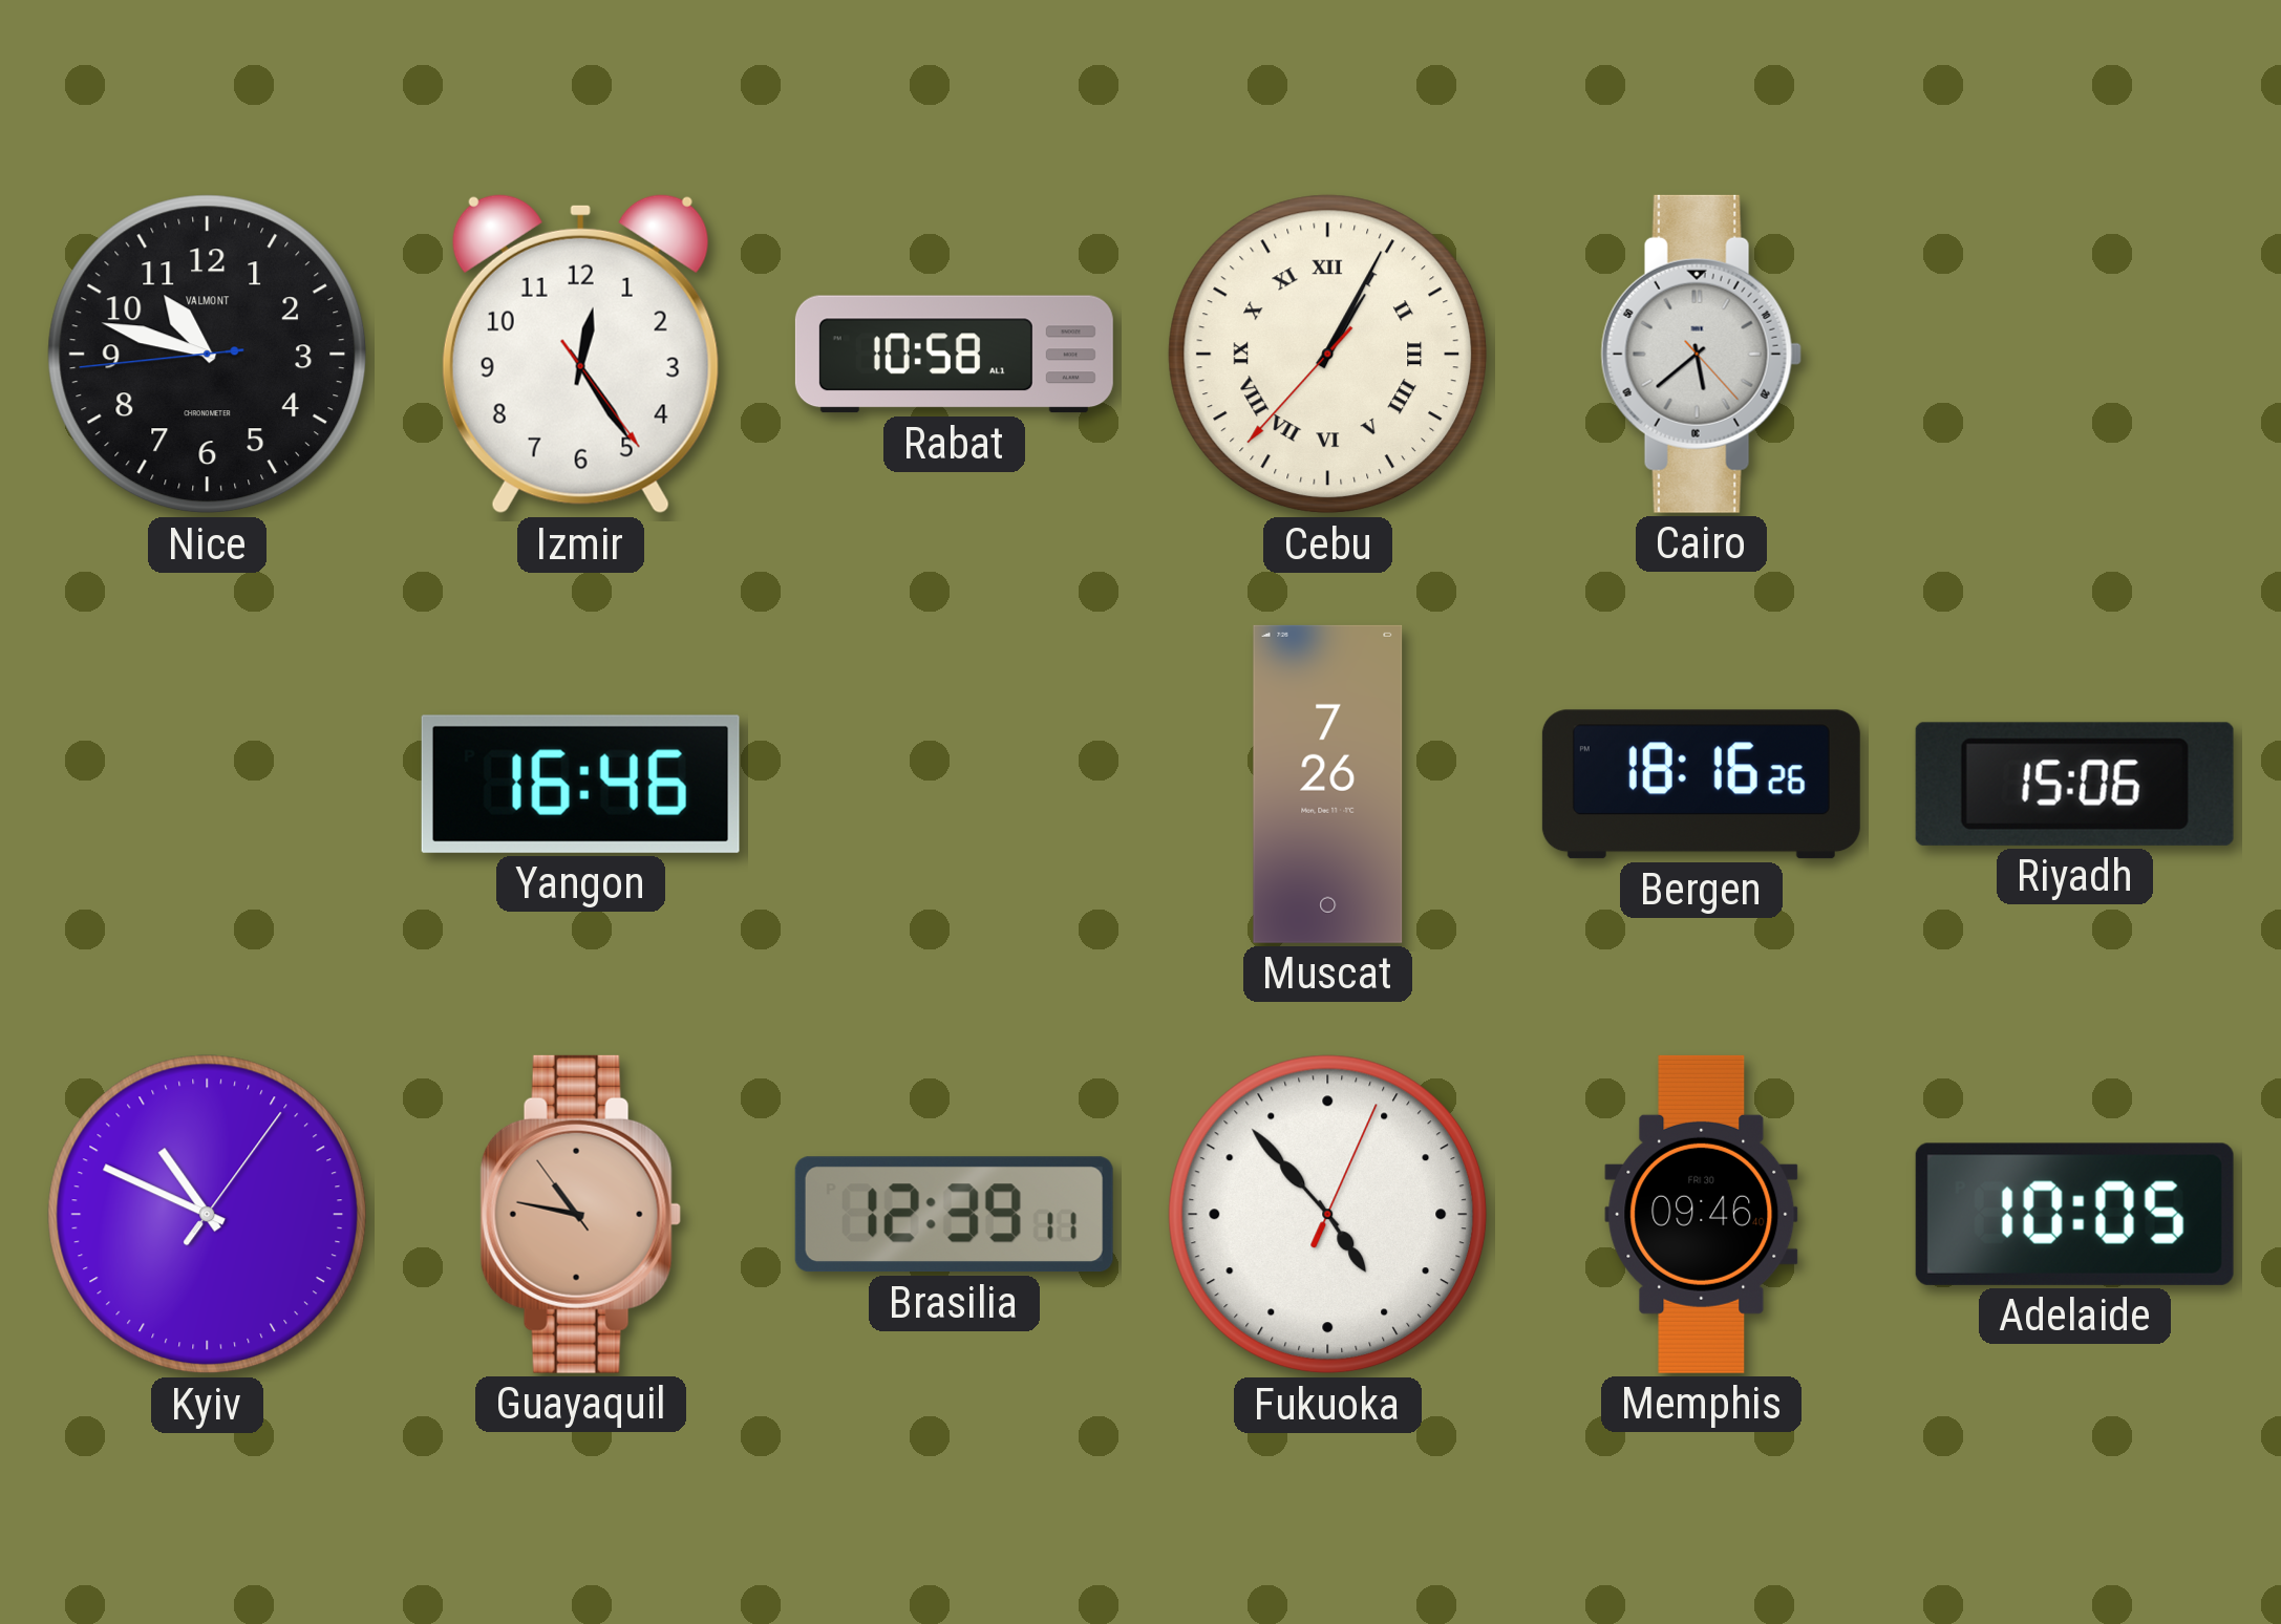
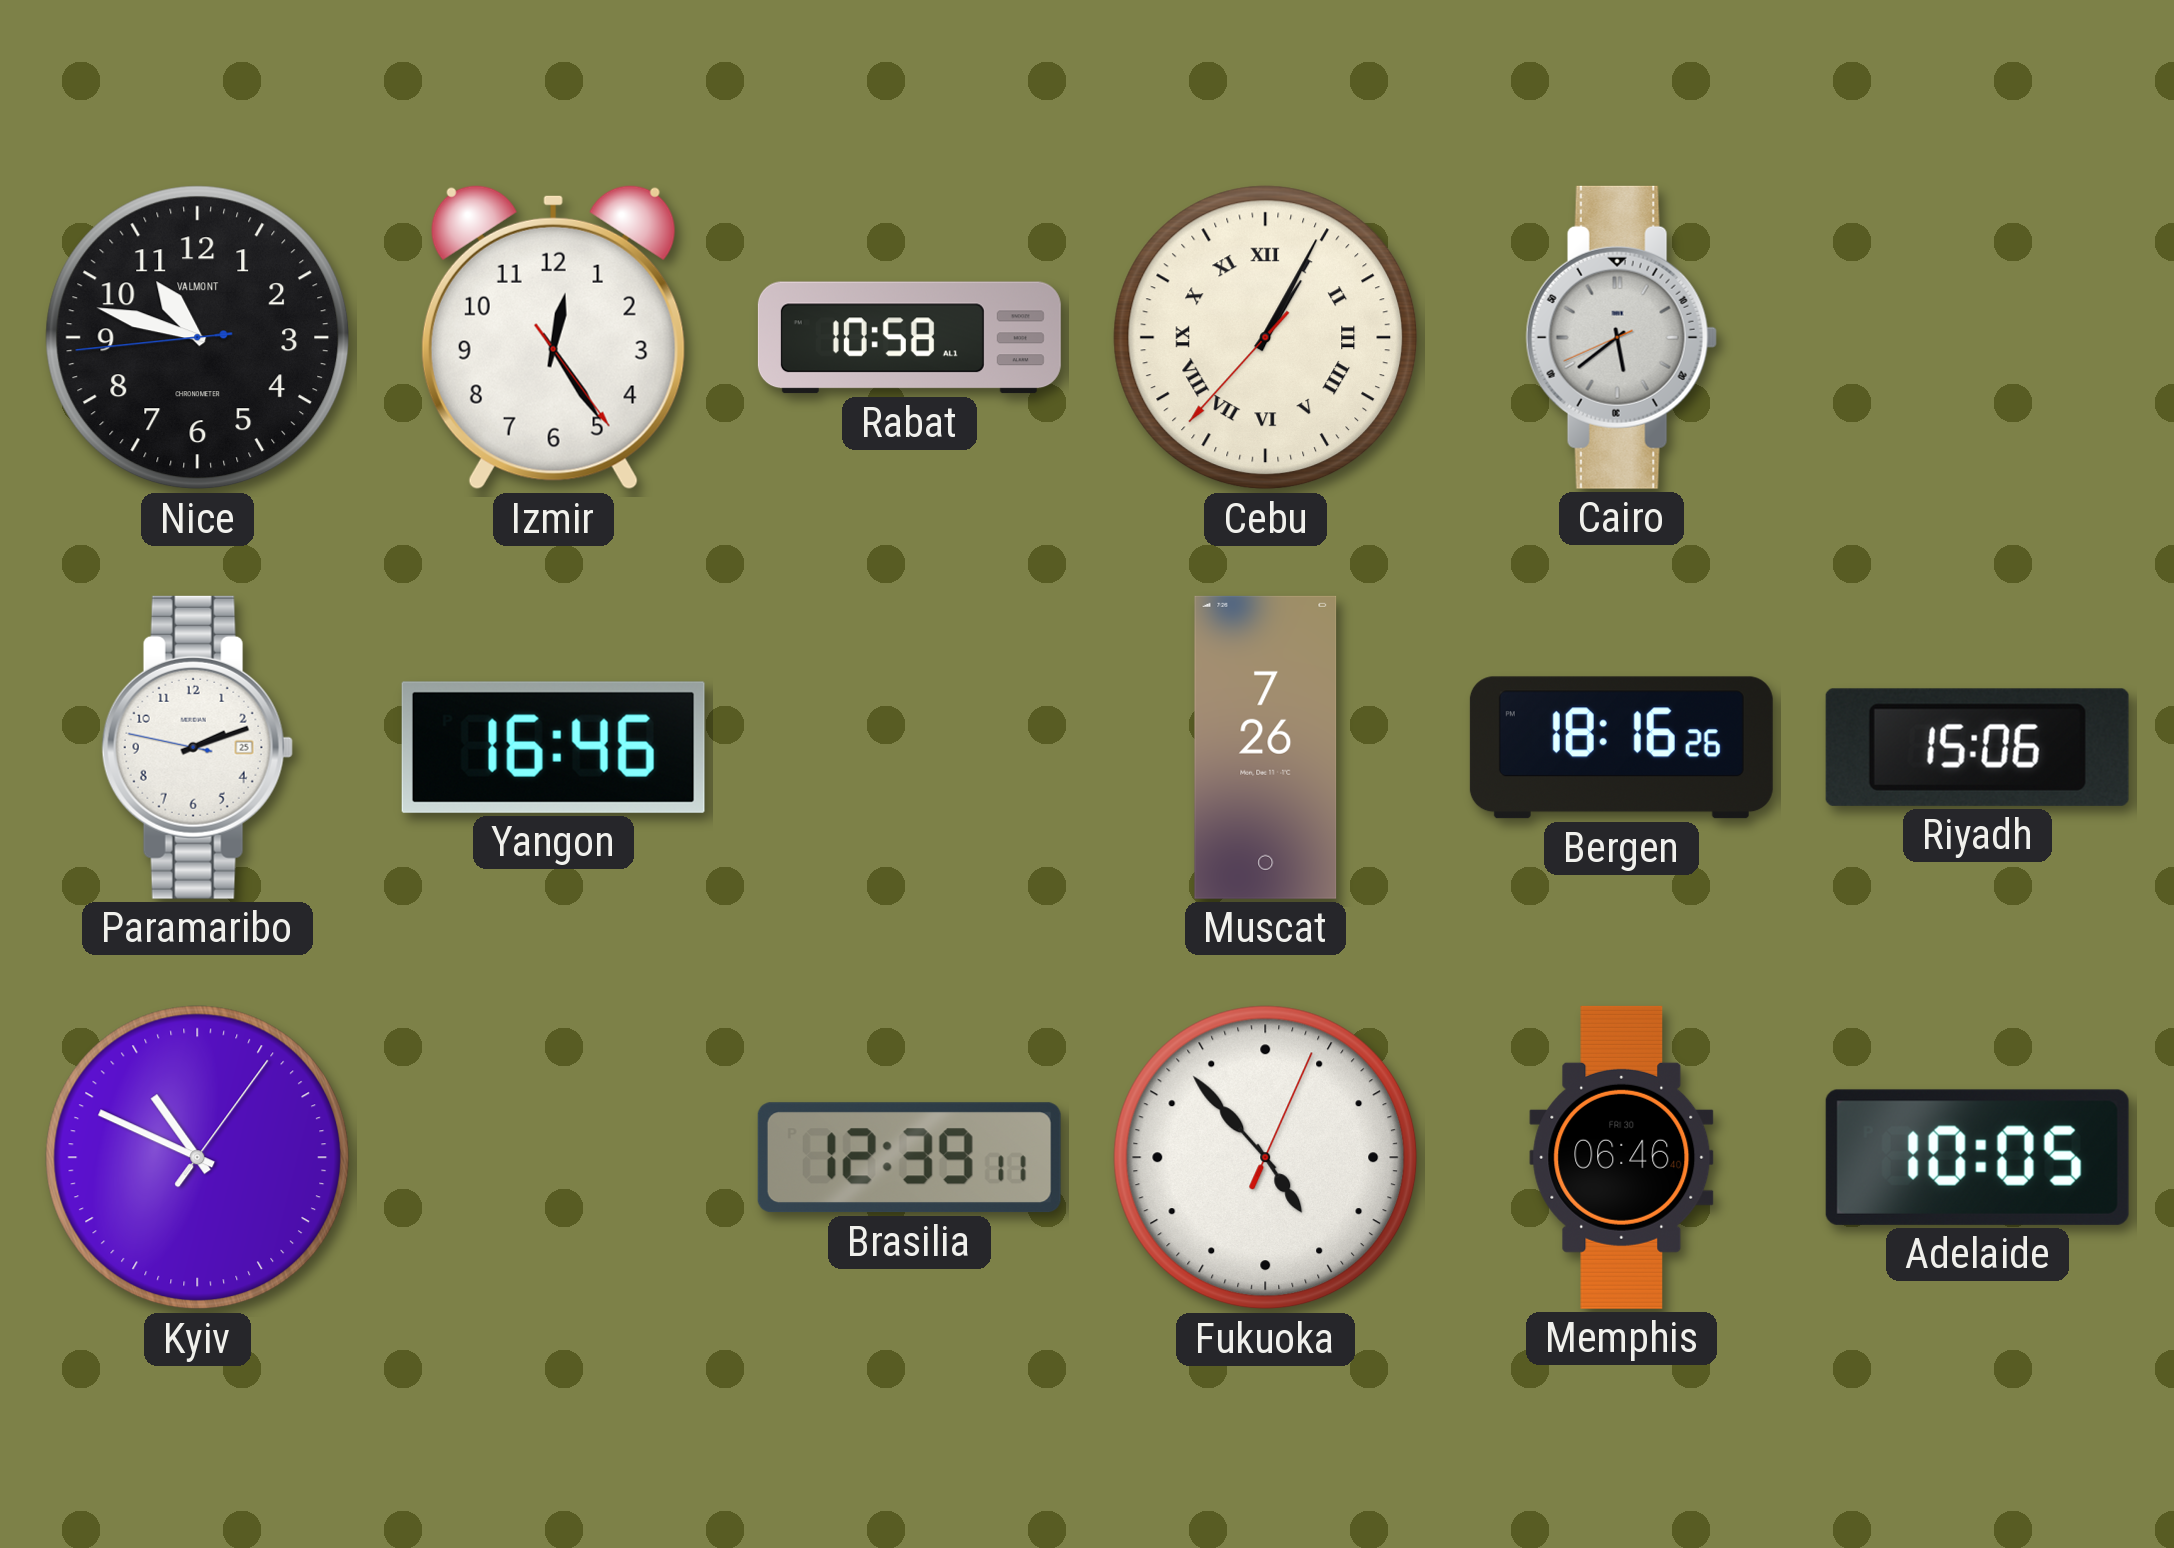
Cairo: 5:38:23 -> 5:38:41
Paramaribo: none -> 2:11
Guayaquil: 10:46 -> none
Memphis: 09:46 -> 06:46
